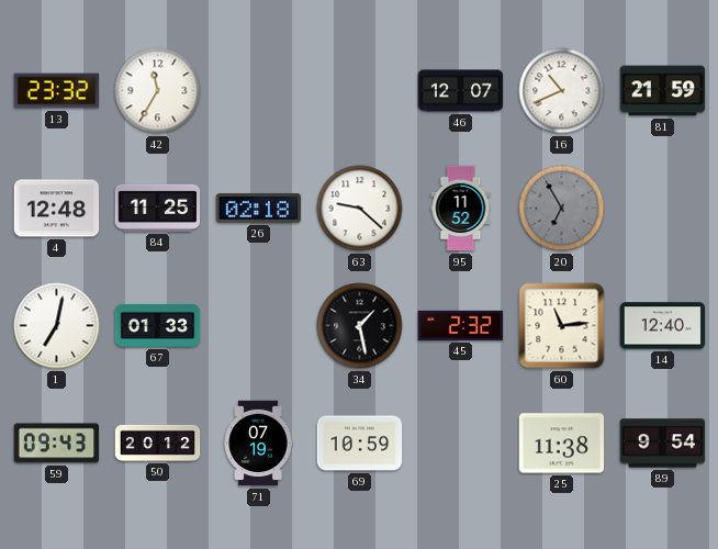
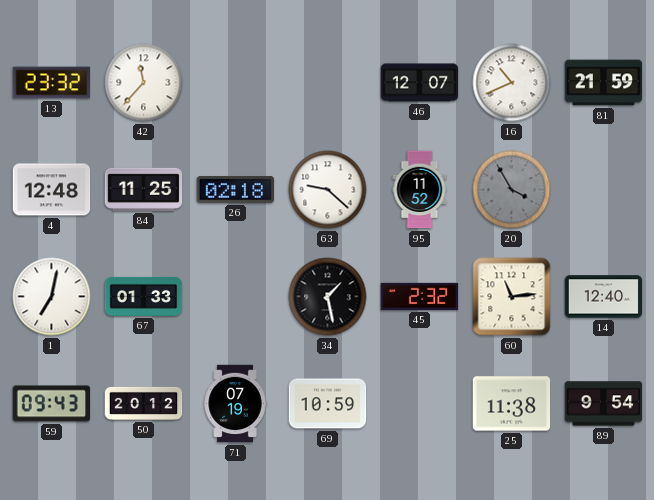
42: 11:35 -> 11:37
20: 6:55 -> 3:55
